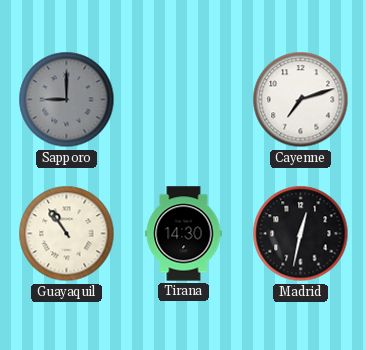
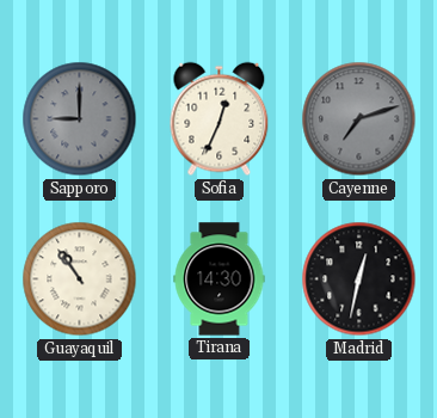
Sofia: none -> 12:34
Cayenne dial: white -> grey
